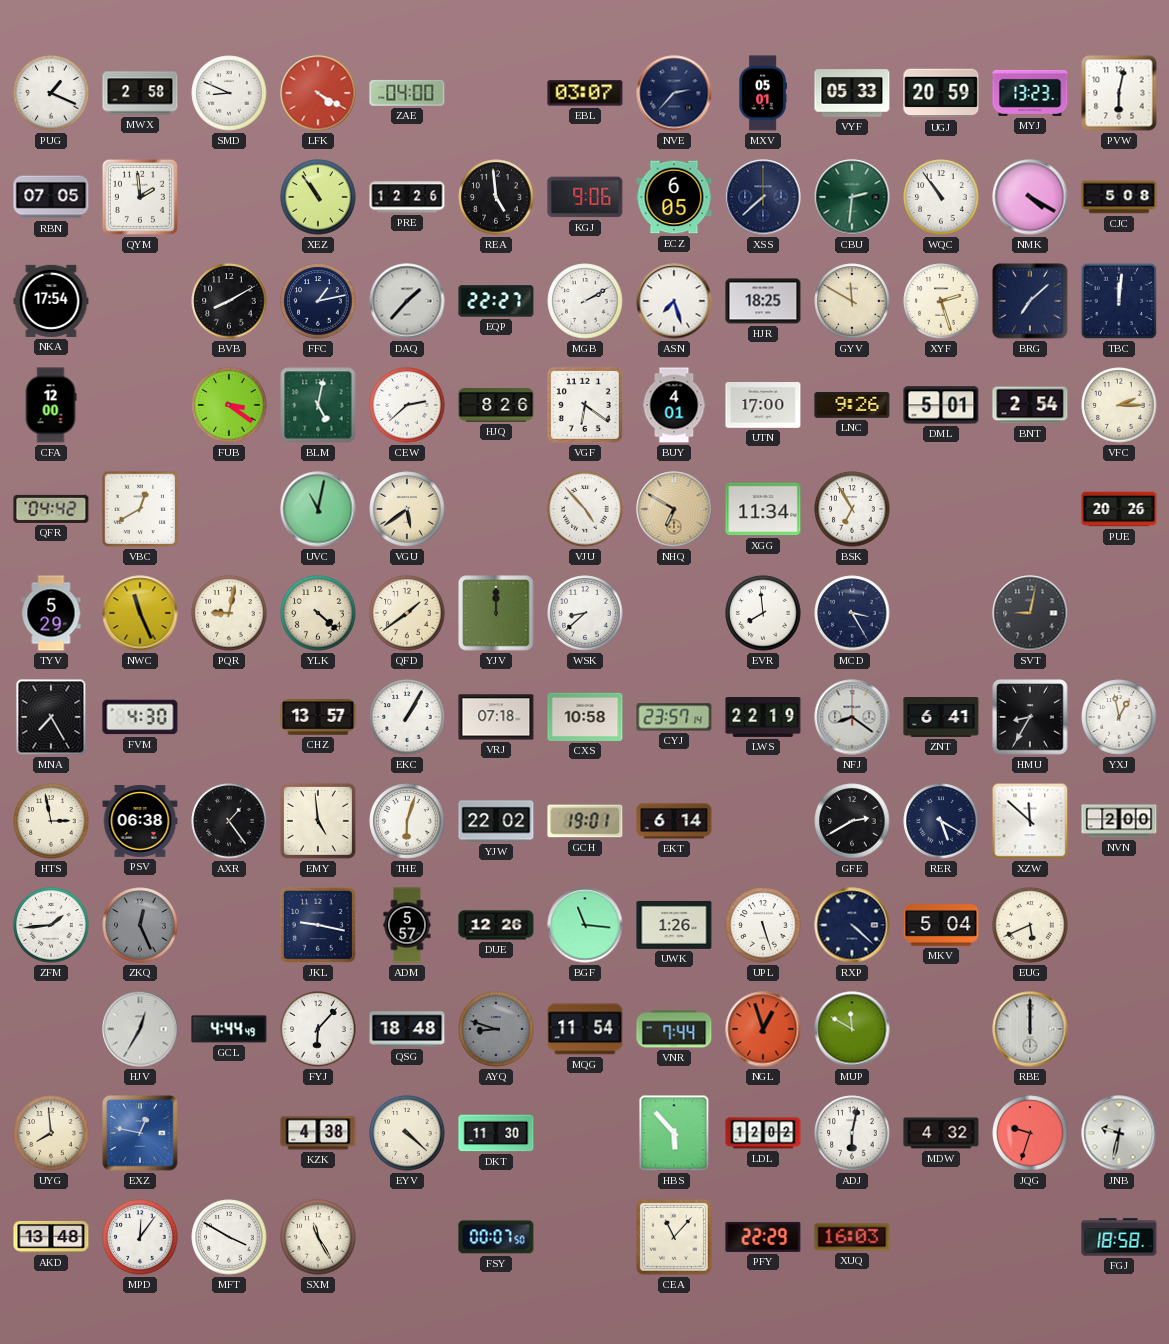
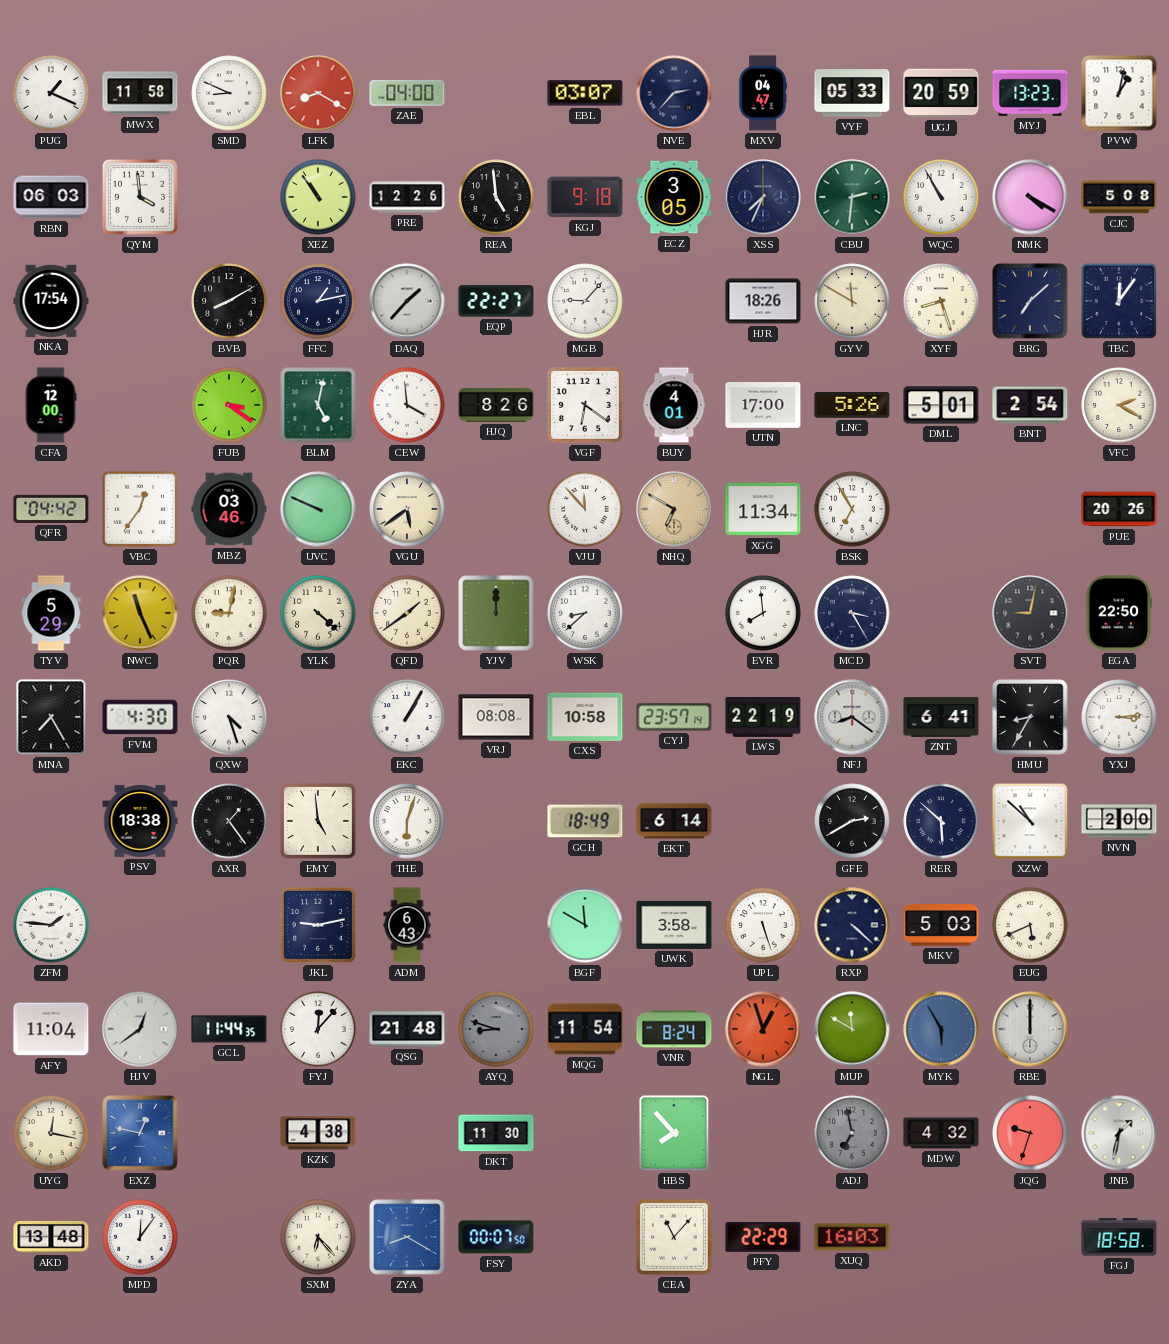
MWX: 2:58 -> 11:58
LFK: 4:20 -> 8:20
MXV: 05:01 -> 04:47
PVW: 6:02 -> 1:02
RBN: 07:05 -> 06:03
QYM: 1:59 -> 3:59
KGJ: 9:06 -> 9:18
ECZ: 6:05 -> 3:05
XSS: 7:38 -> 7:34
WQC: 10:54 -> 10:55
MGB: 2:10 -> 9:07
ASN: 7:27 -> none
HJR: 18:25 -> 18:26
XYF: 2:27 -> 8:27
TBC: 12:01 -> 12:06
CEW: 2:38 -> 3:59
LNC: 9:26 -> 5:26
VFC: 2:15 -> 2:20
VBC: 12:40 -> 12:36
MBZ: none -> 03:46
UVC: 11:02 -> 9:49
VJU: 4:53 -> 11:53
EGA: none -> 22:50
QXW: none -> 4:27
CHZ: 13:57 -> none
VRJ: 07:18 -> 08:08
YXJ: 12:58 -> 3:14
HTS: 2:58 -> none
PSV: 06:38 -> 18:38
YJW: 22:02 -> none
GCH: 19:01 -> 18:49
RER: 5:20 -> 5:52
XZW: 11:52 -> 10:52
ZFM: 1:44 -> 1:46
ZKQ: 12:26 -> none
JKL: 9:17 -> 9:13
ADM: 5:57 -> 6:43
DUE: 12:26 -> none
BGF: 11:16 -> 11:50
UWK: 1:26 -> 3:58
MKV: 5:04 -> 5:03
AFY: none -> 11:04
HJV: 12:35 -> 12:39
GCL: 4:44 -> 11:44
FYJ: 6:07 -> 12:07
QSG: 18:48 -> 21:48
VNR: 7:44 -> 8:24
MYK: none -> 5:55
UYG: 7:59 -> 12:17
EYV: 4:22 -> none
HBS: 5:53 -> 7:53
LDL: 12:02 -> none
ADJ: 6:02 -> 6:58
ADJ dial: white -> grey
JNB: 9:32 -> 1:32
MFT: 3:50 -> none
SXM: 11:25 -> 6:23
ZYA: none -> 8:20
